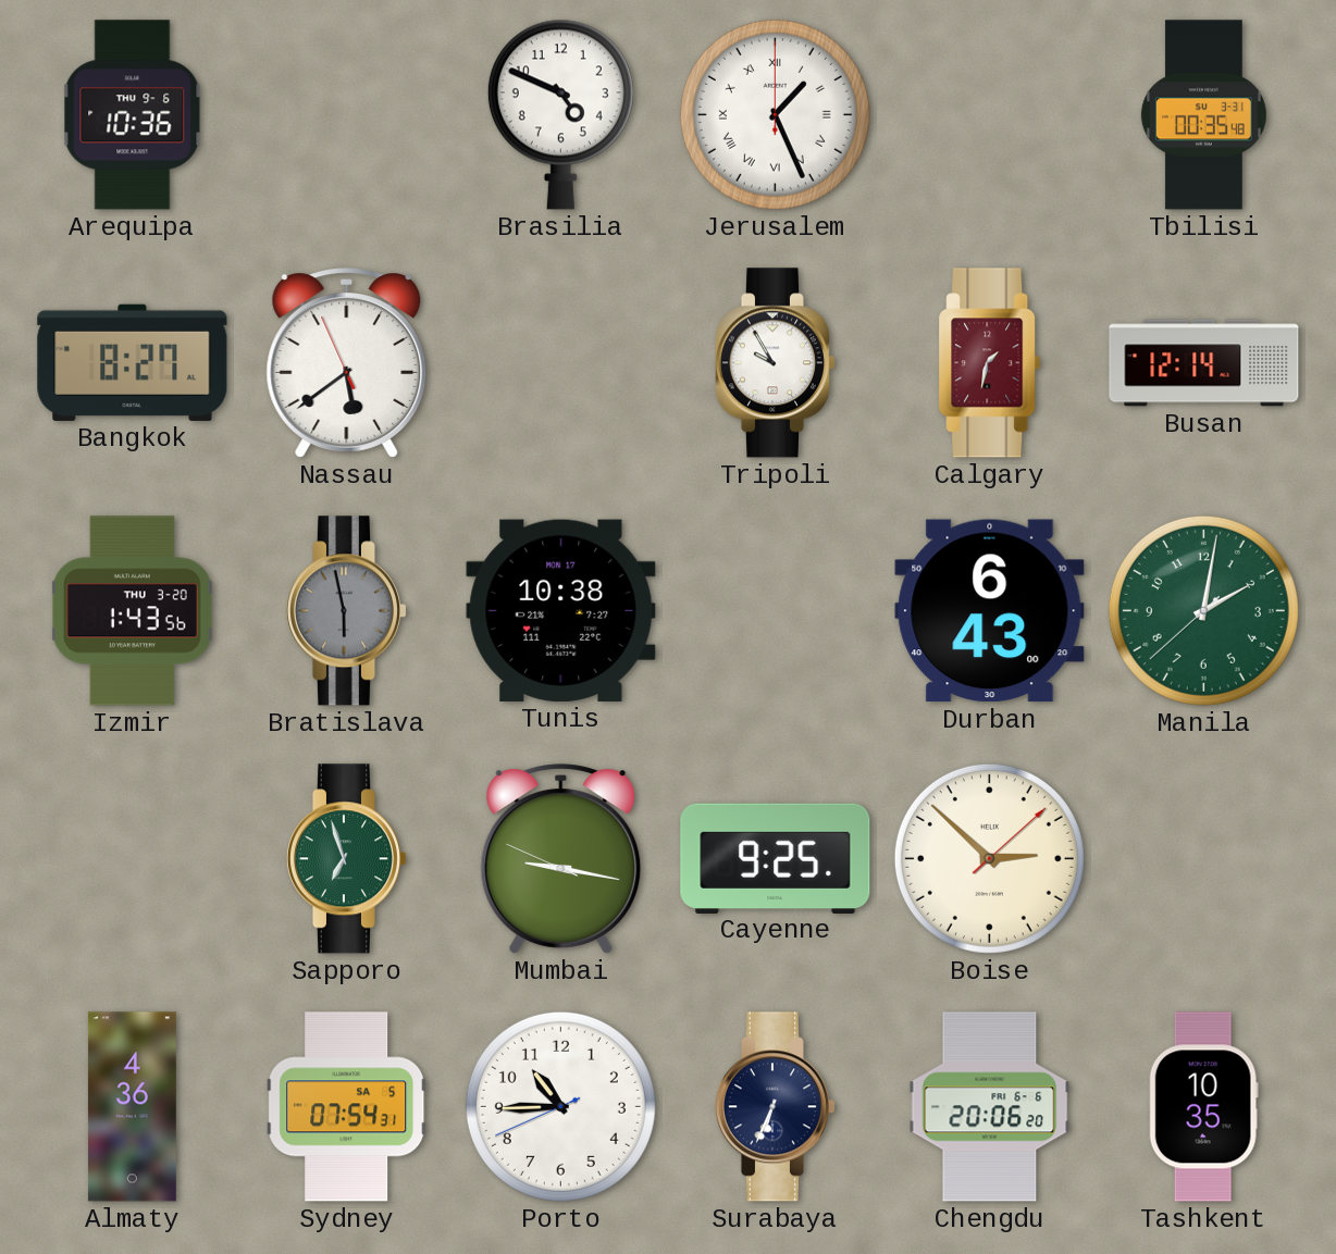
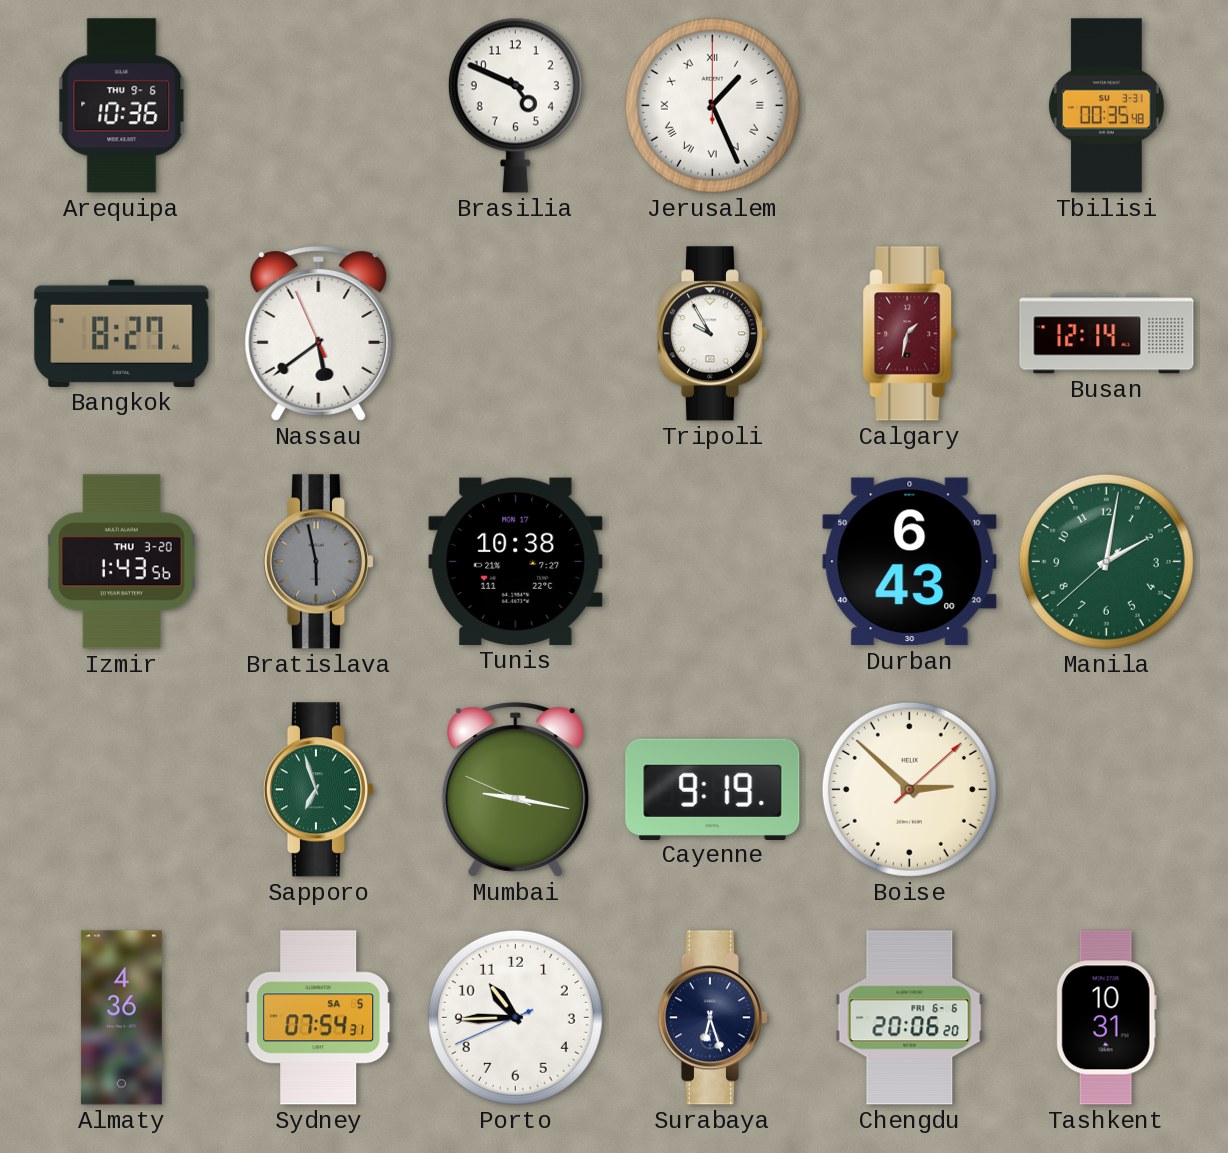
Cayenne: 9:25 -> 9:19
Surabaya: 6:34 -> 6:27
Tashkent: 10:35 -> 10:31
